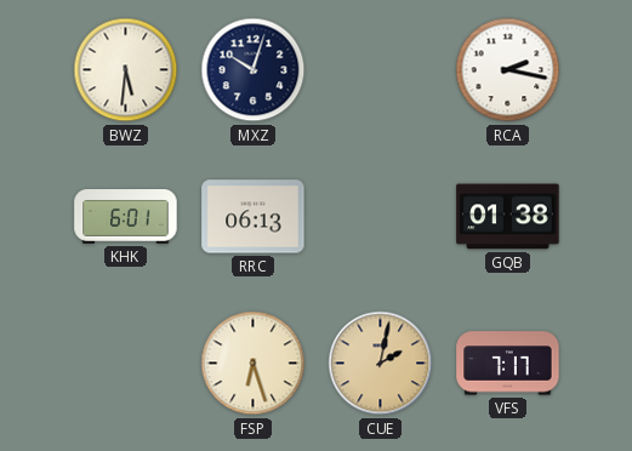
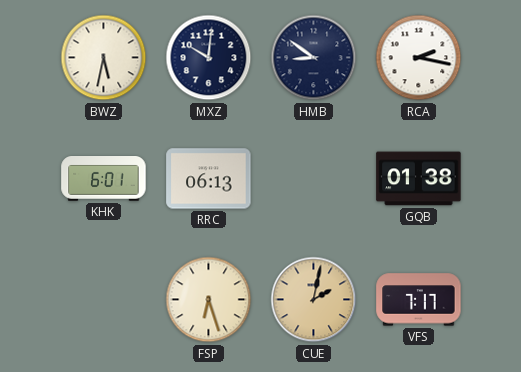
BWZ: 5:31 -> 5:32
MXZ: 10:03 -> 10:01
HMB: none -> 8:51
